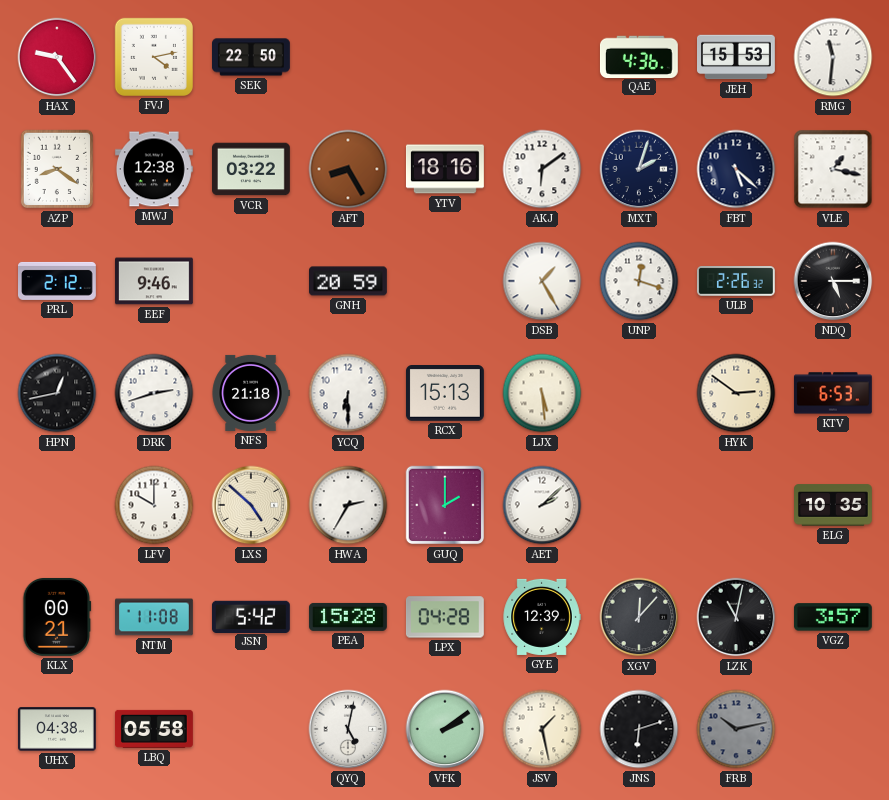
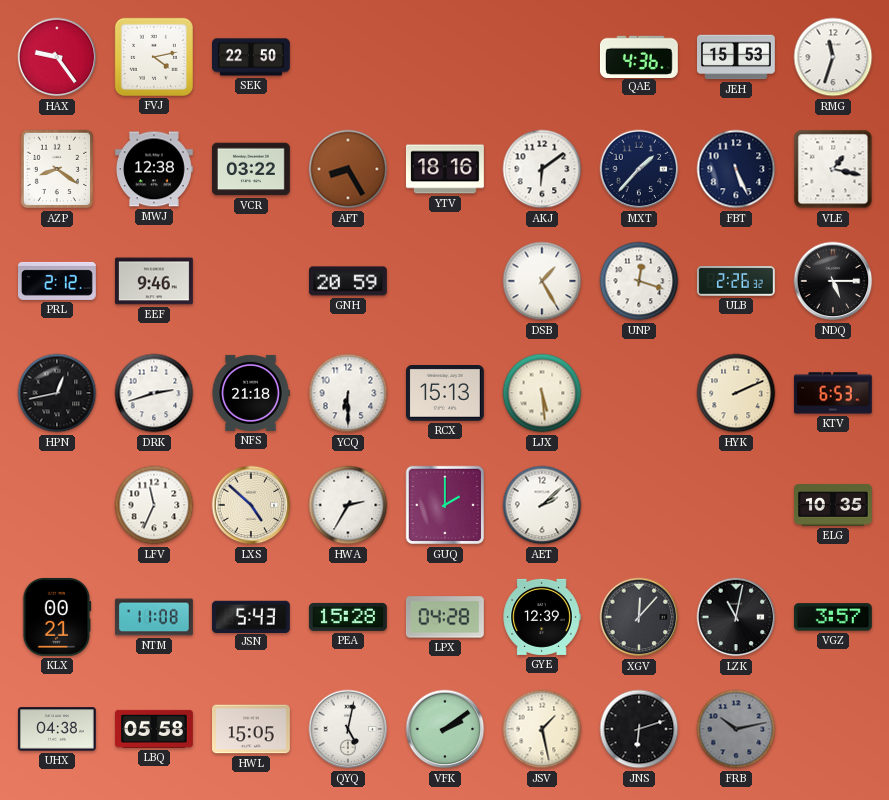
RMG: 11:31 -> 11:33
MXT: 2:03 -> 1:37
FBT: 5:22 -> 5:26
HYK: 2:51 -> 2:11
LFV: 10:00 -> 11:34
JSN: 5:42 -> 5:43
HWL: none -> 15:05
